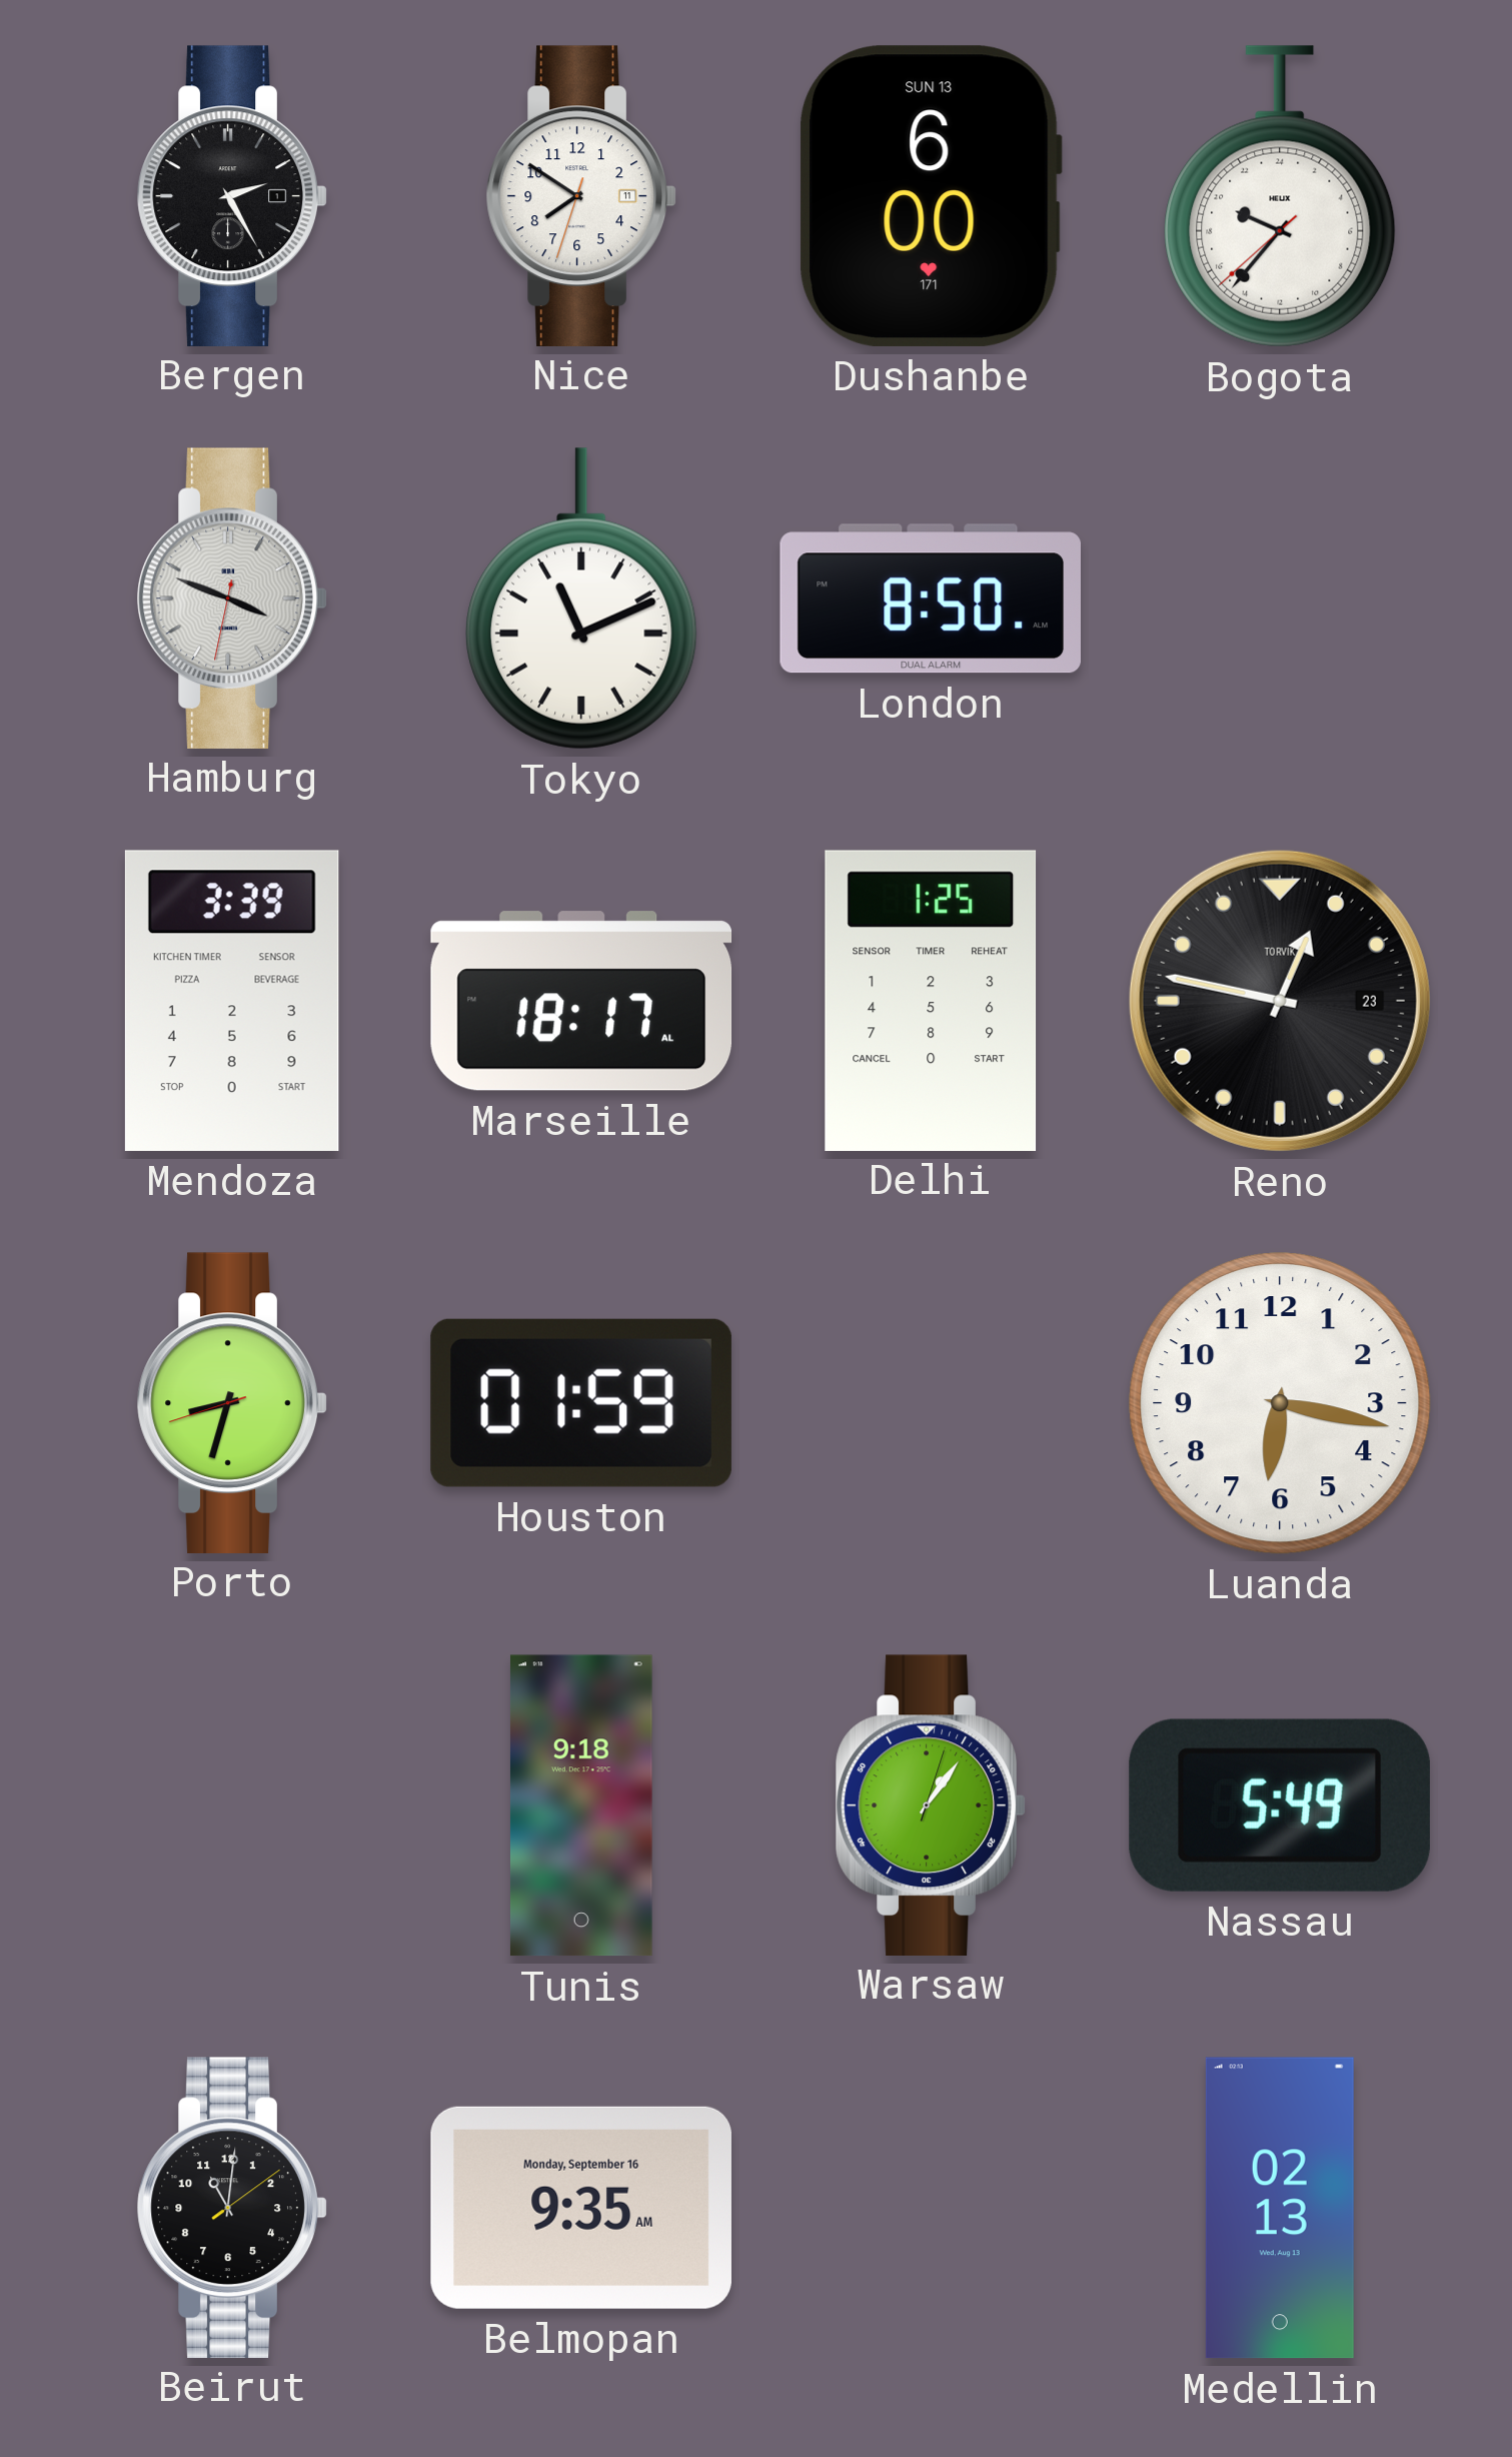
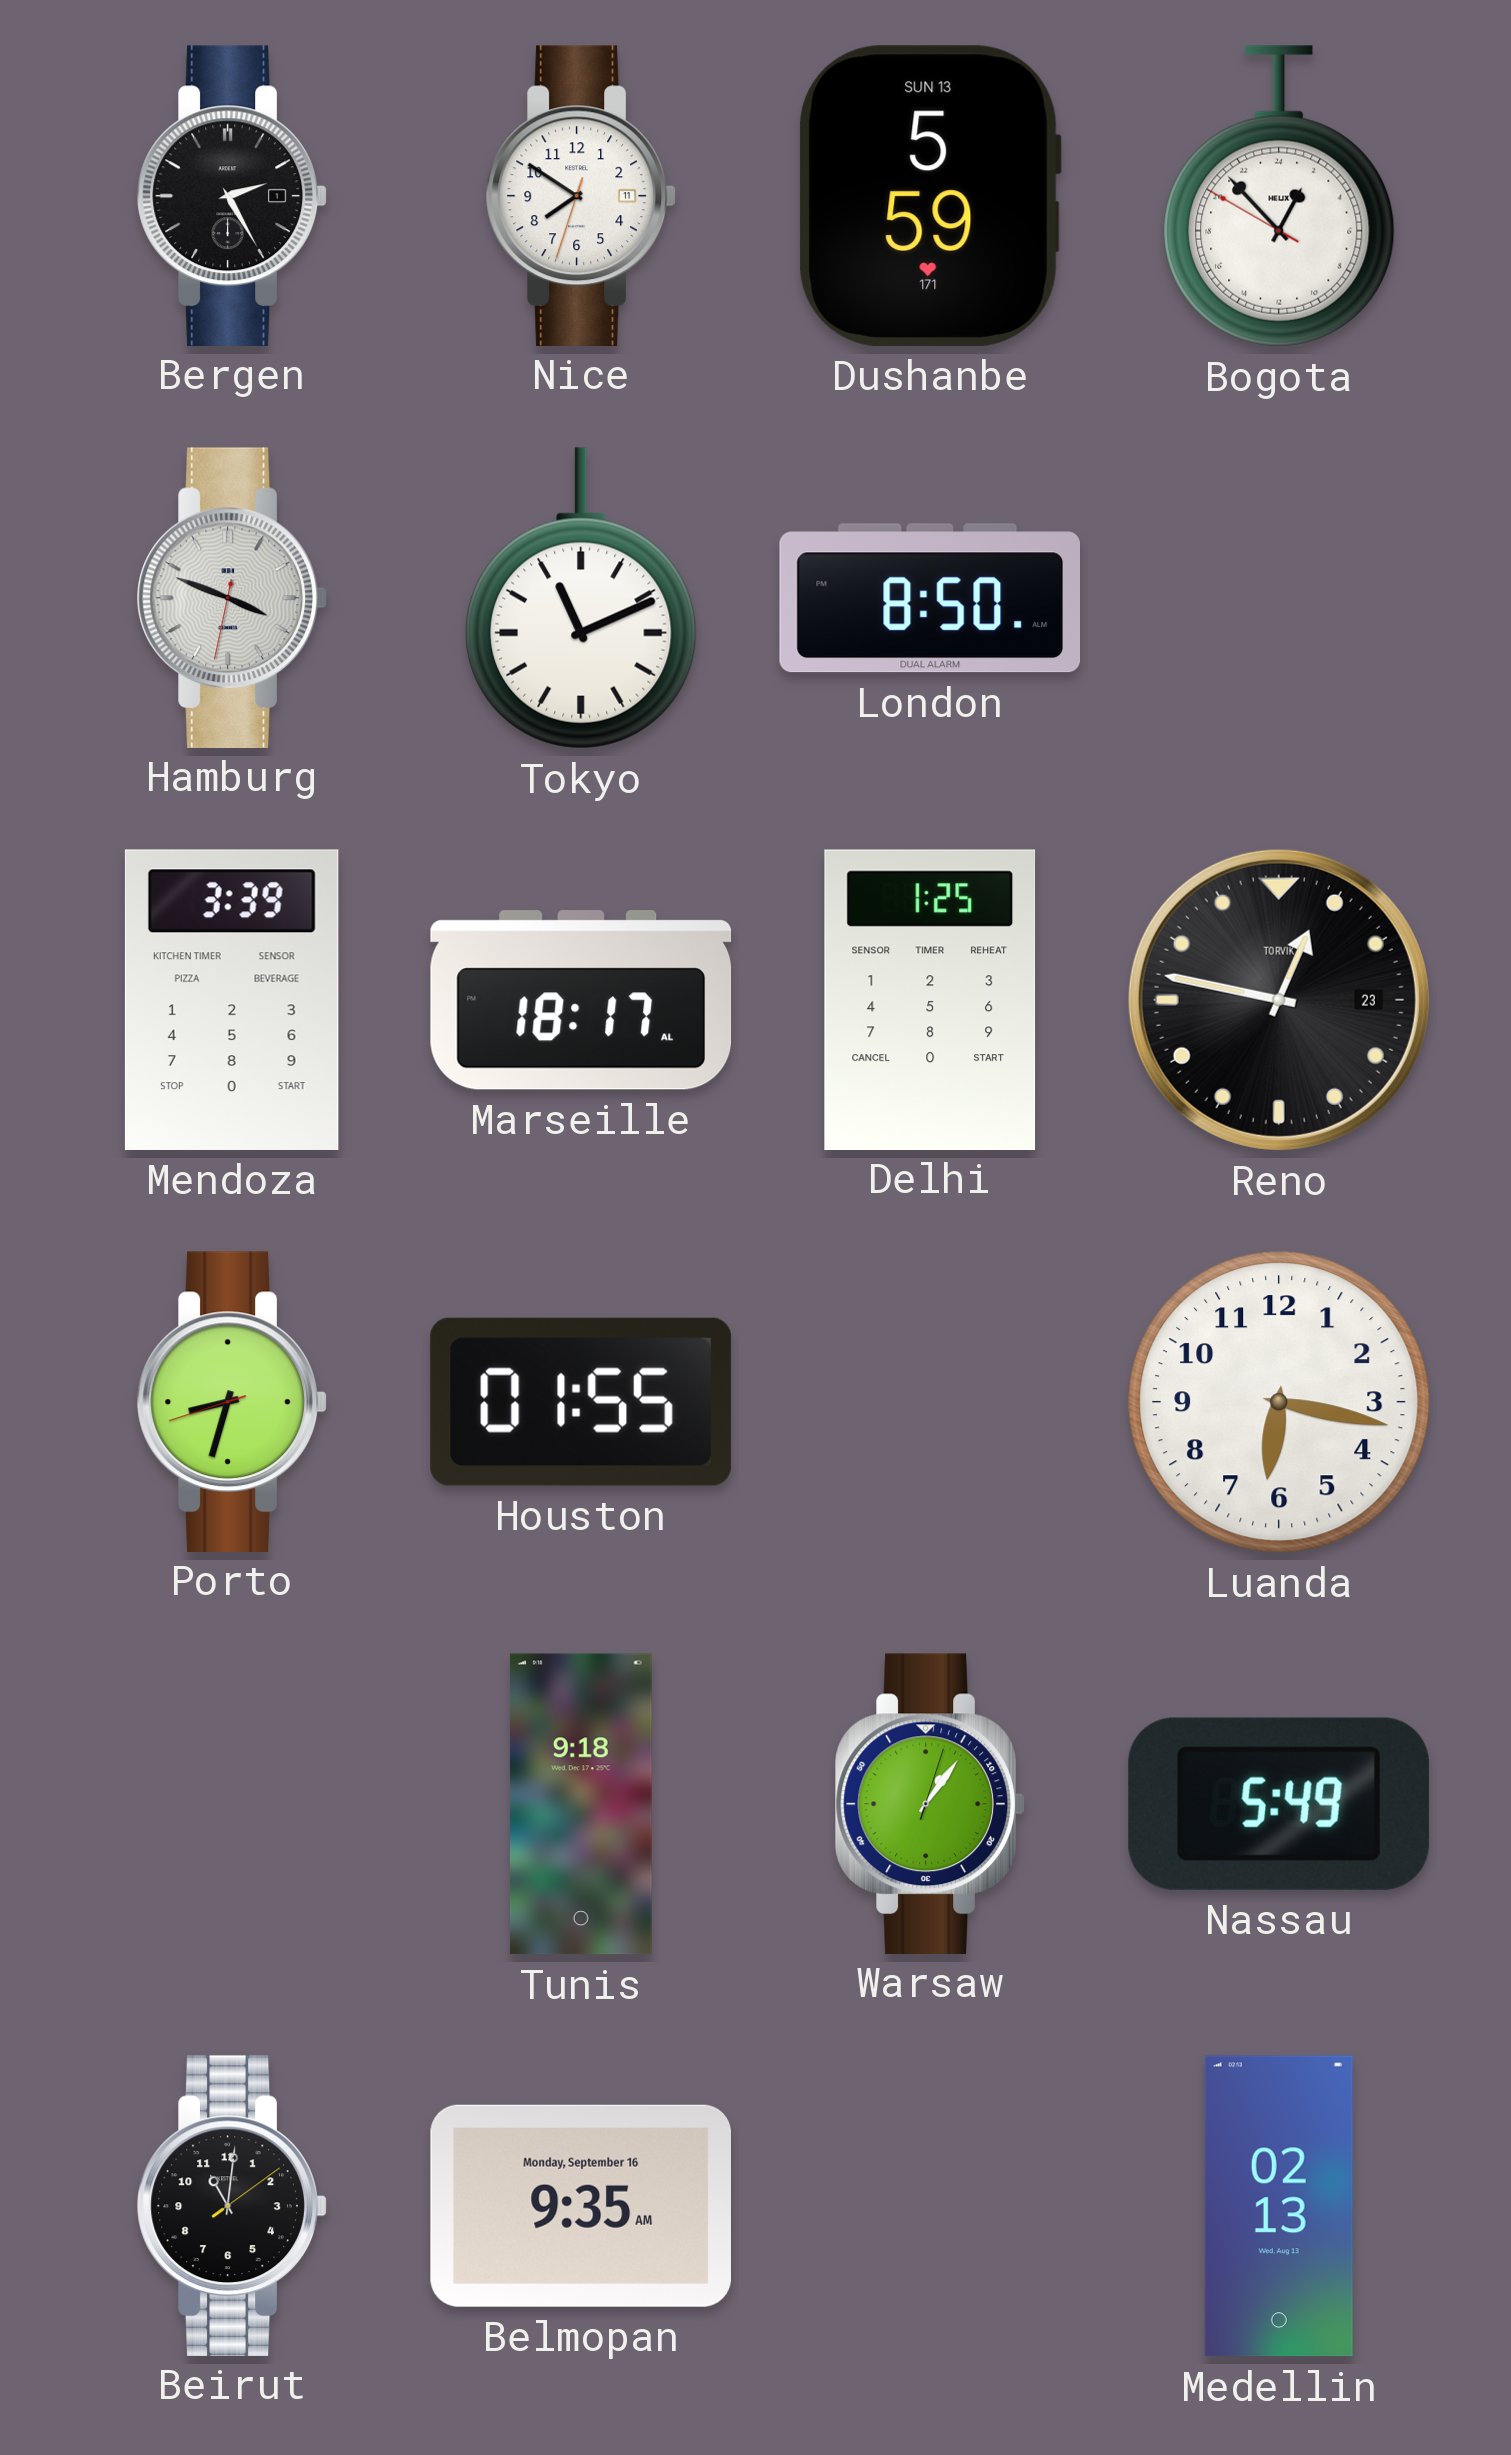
Dushanbe: 6:00 -> 5:59
Bogota: 19:36 -> 1:52
Houston: 01:59 -> 01:55
